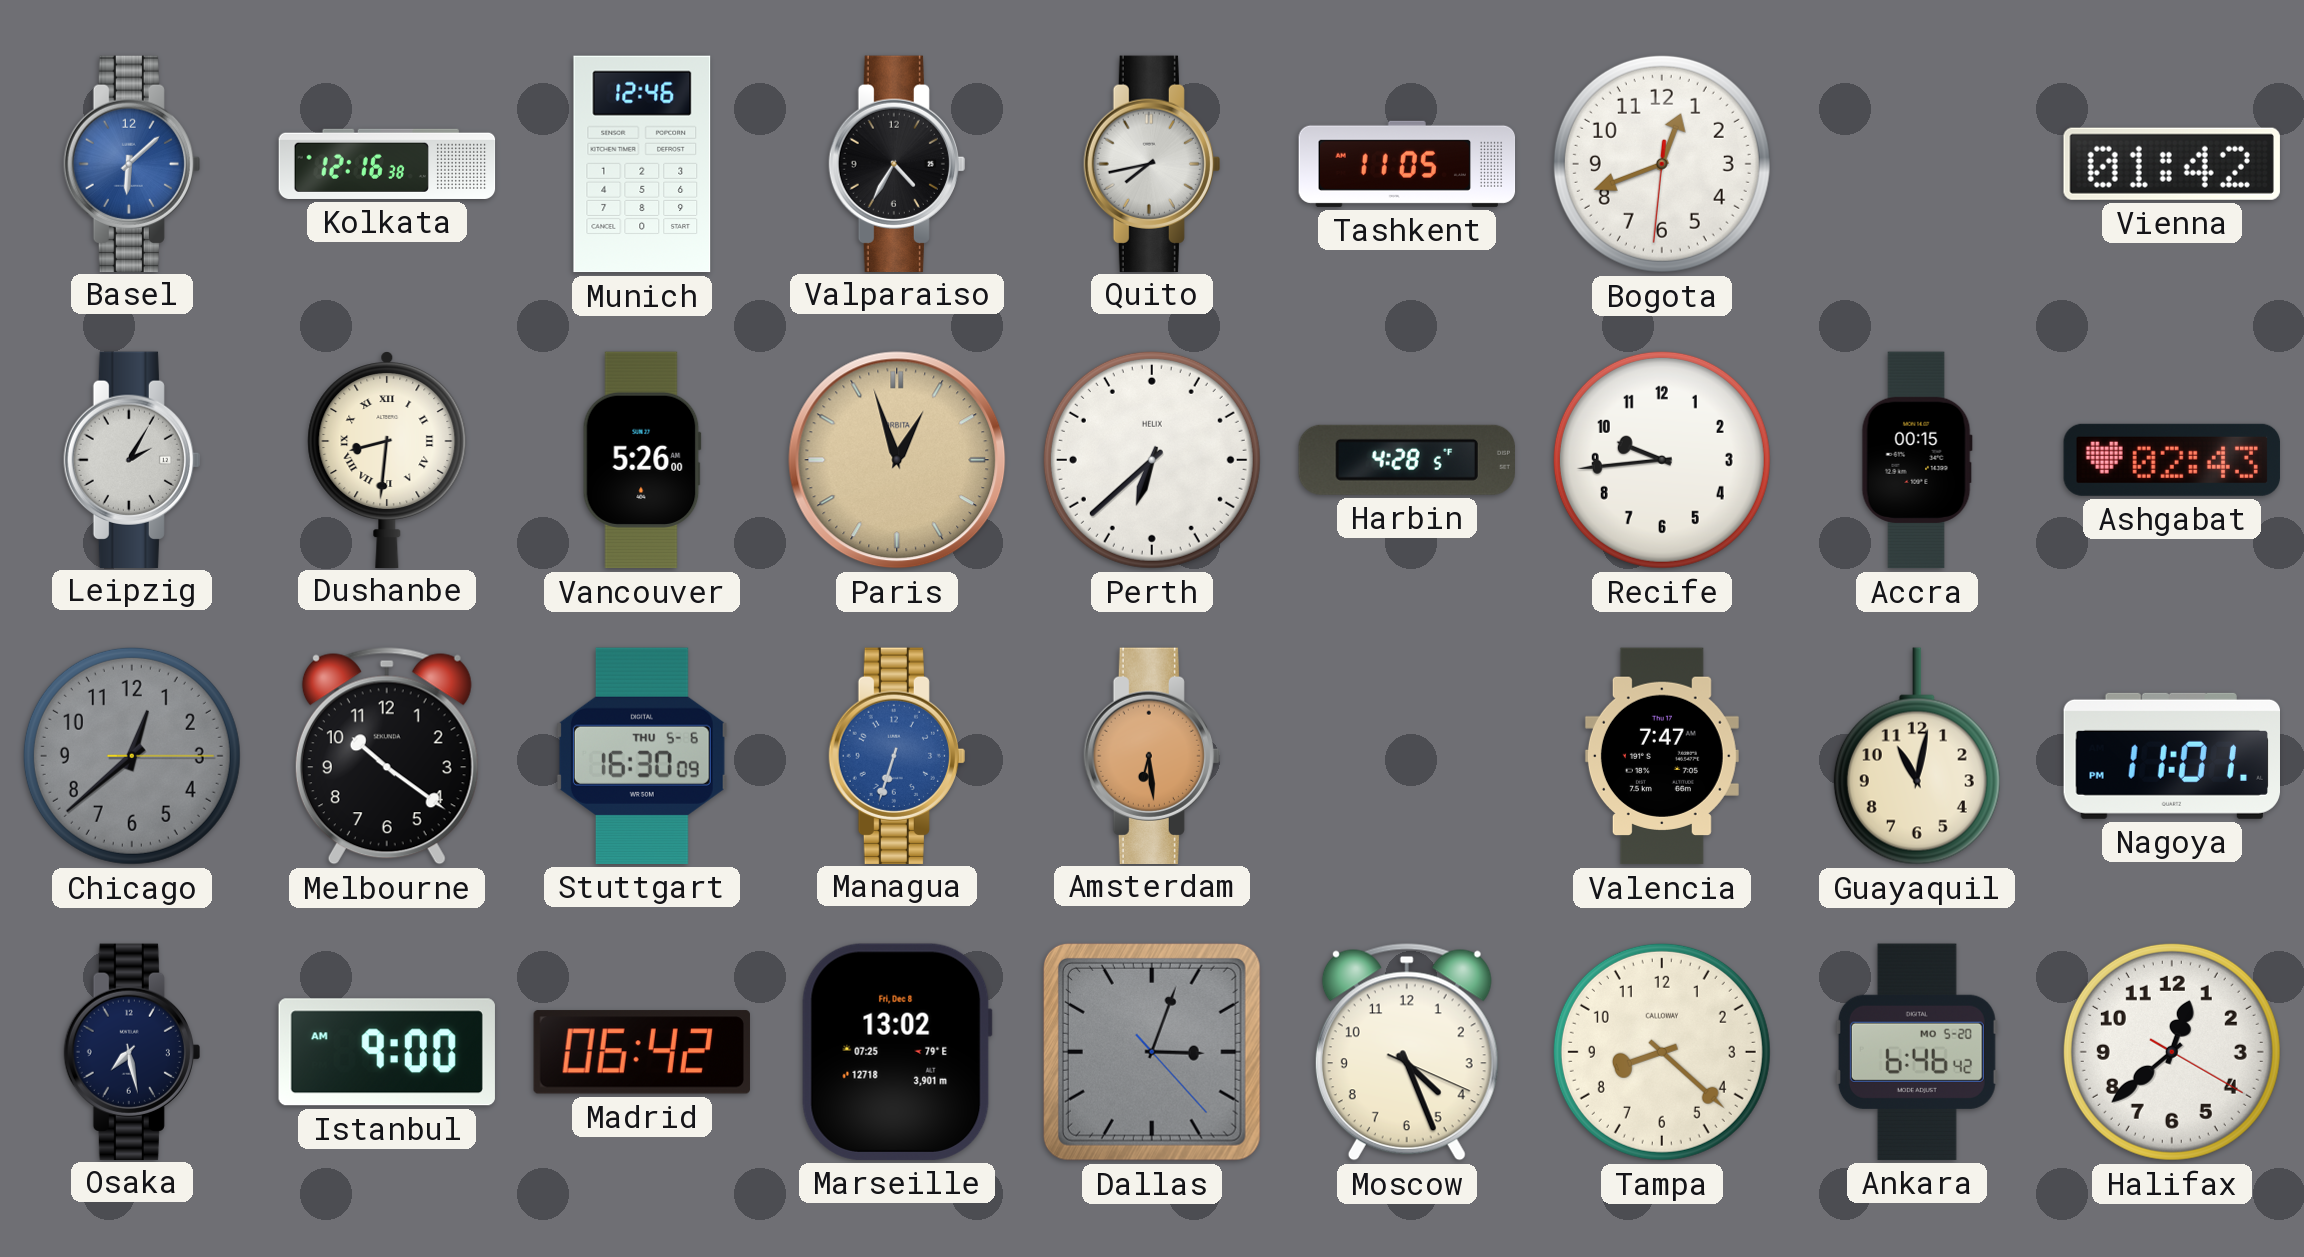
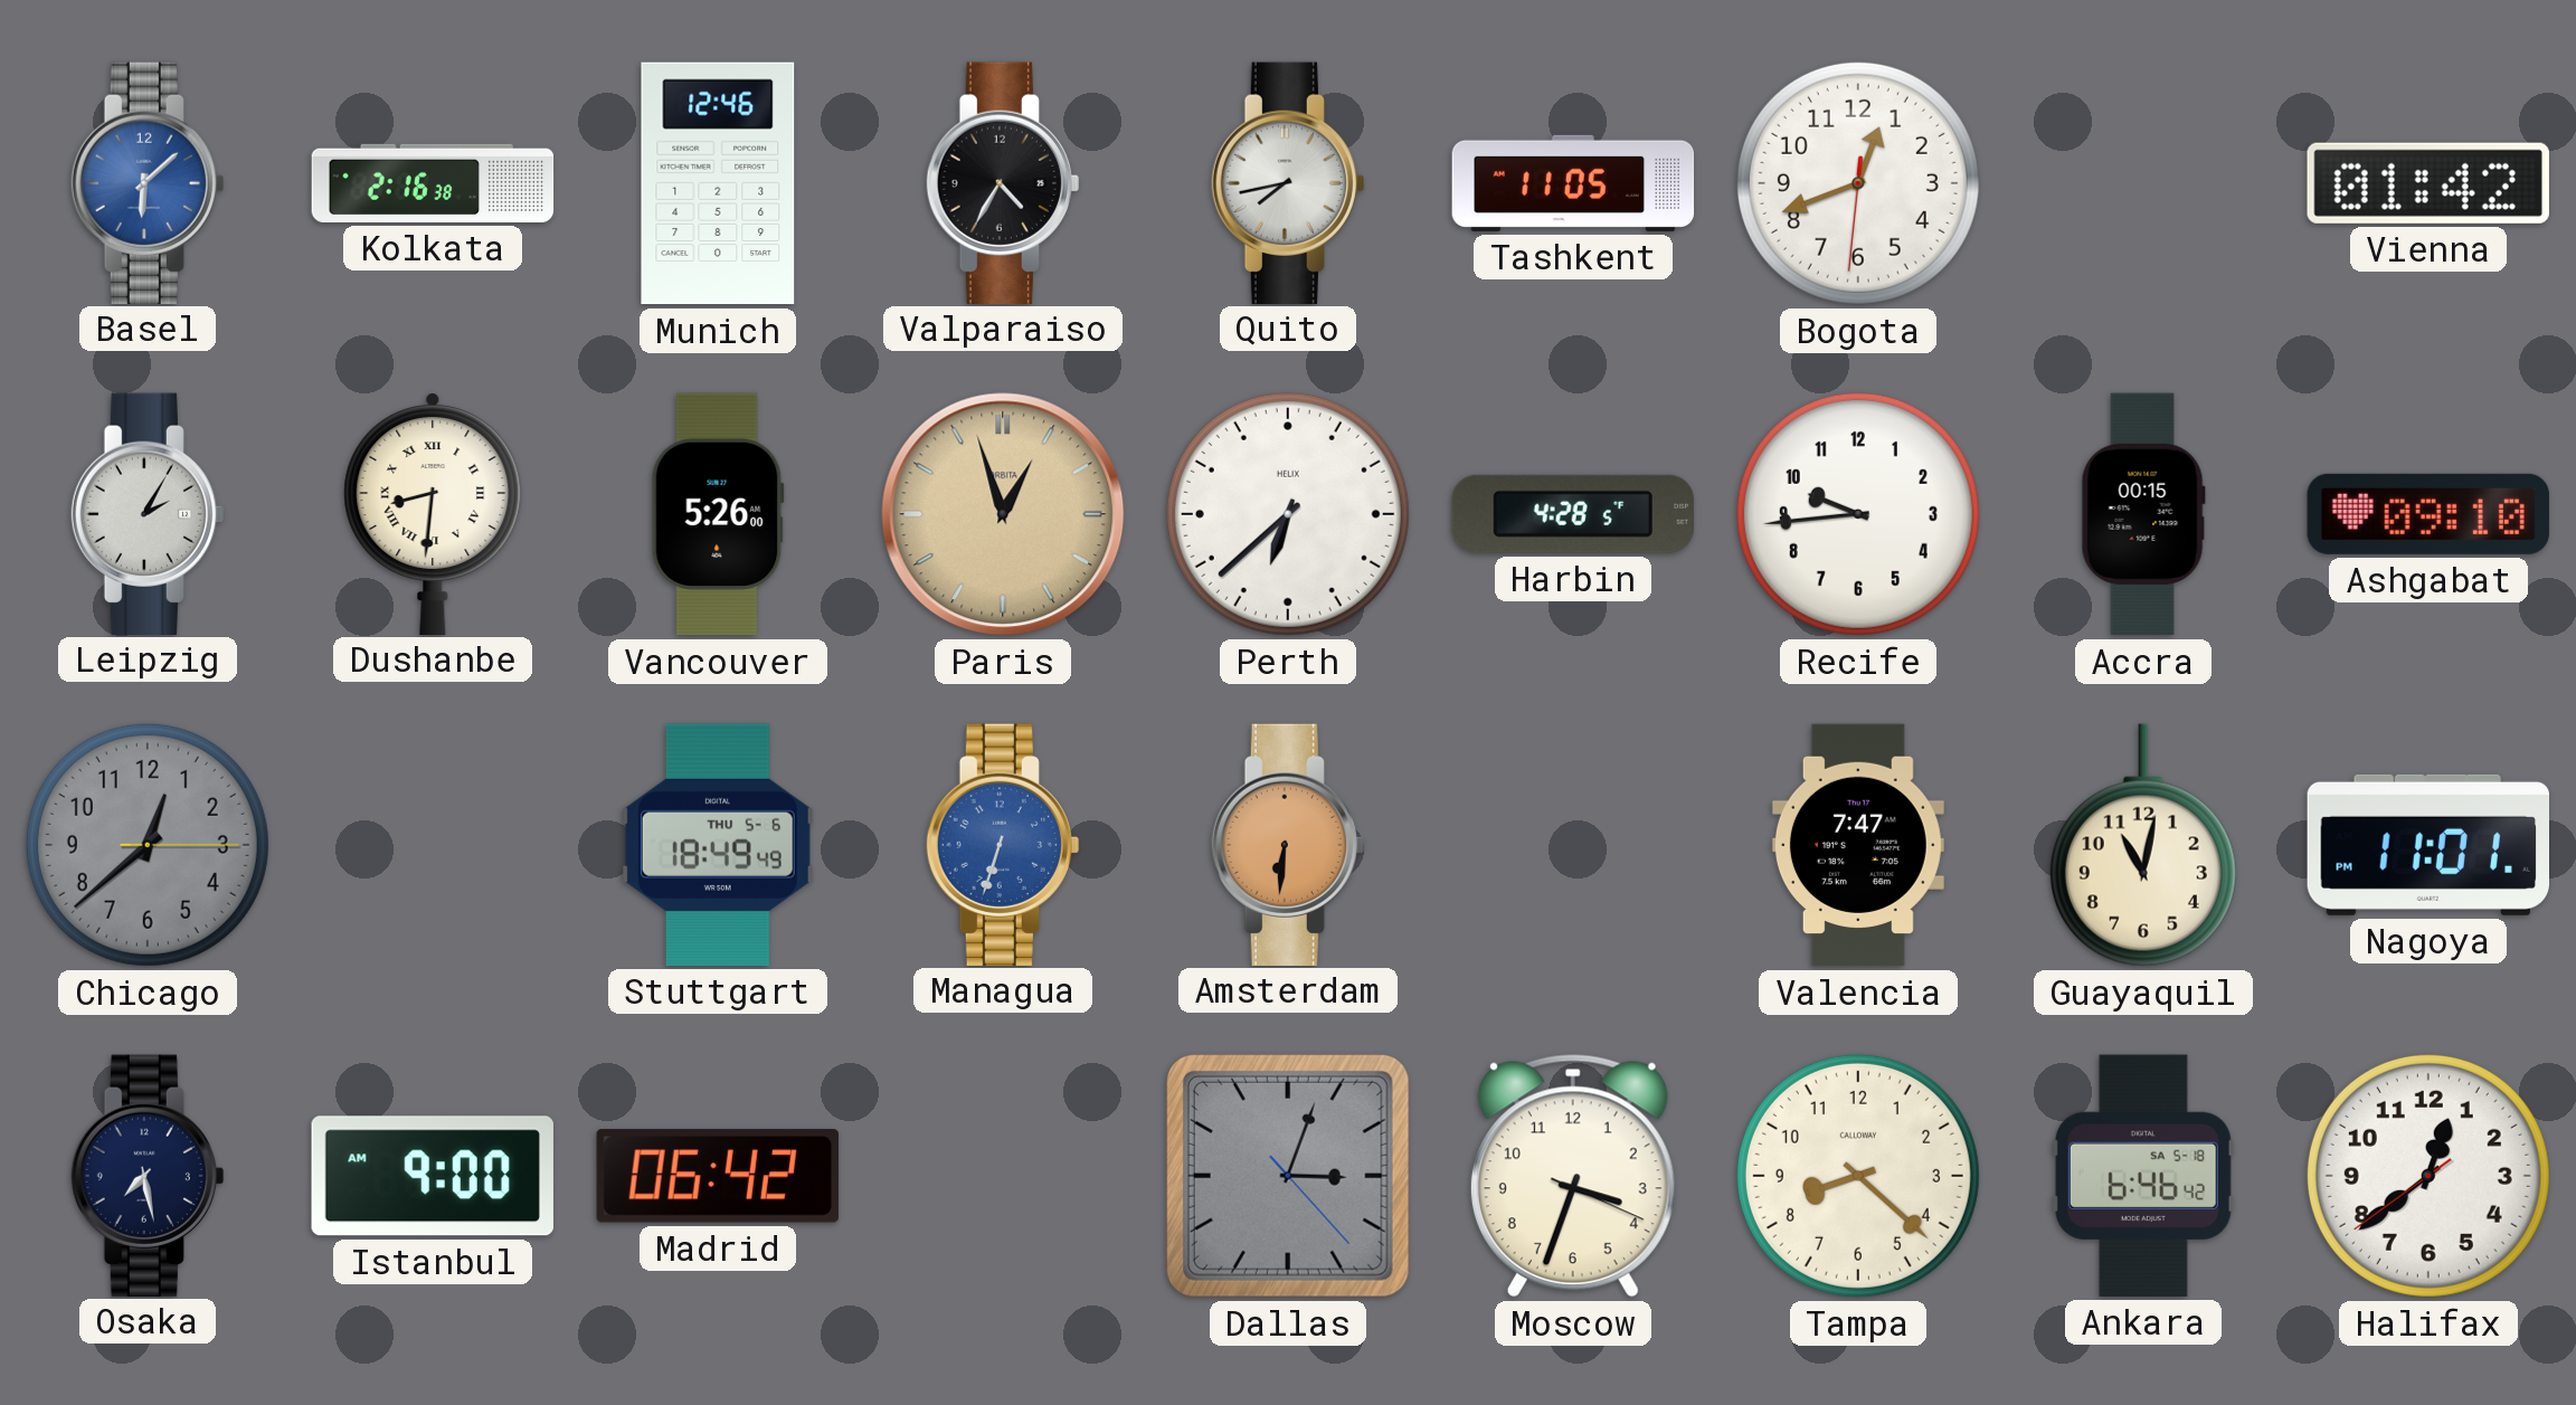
Kolkata: 12:16 -> 2:16
Ashgabat: 02:43 -> 09:10
Melbourne: 10:21 -> none
Stuttgart: 16:30 -> 18:49
Amsterdam: 6:29 -> 6:31
Marseille: 13:02 -> none
Moscow: 4:26 -> 3:33
Ankara date: MO 5-20 -> SA 5-18
Halifax: 12:38:20 -> 12:38:39
